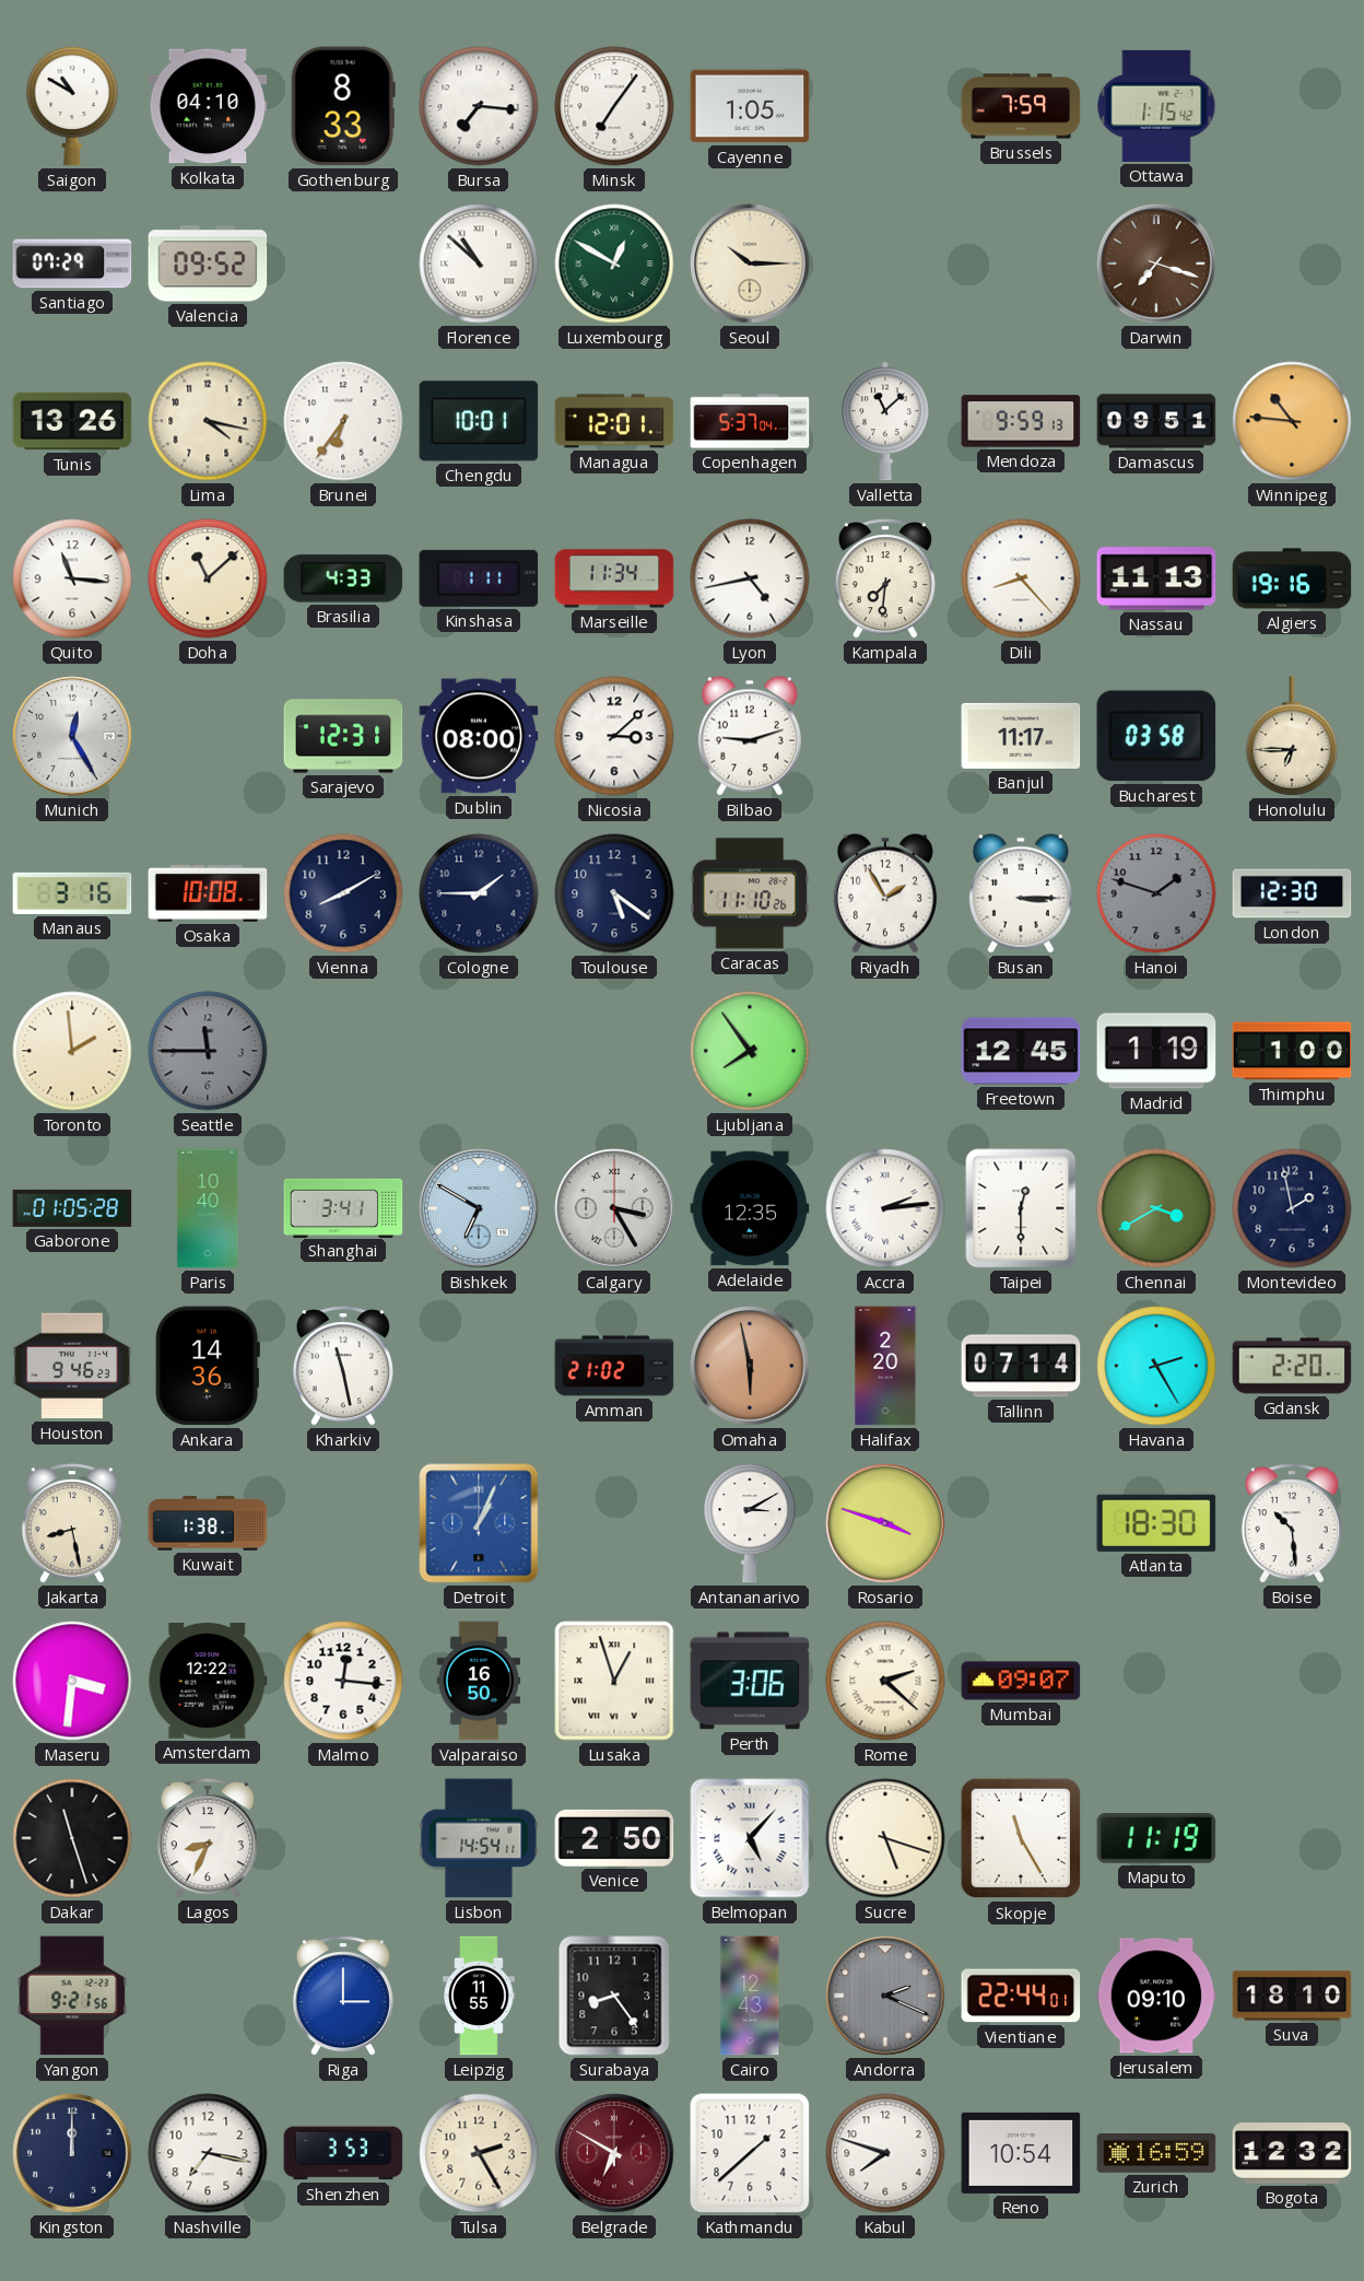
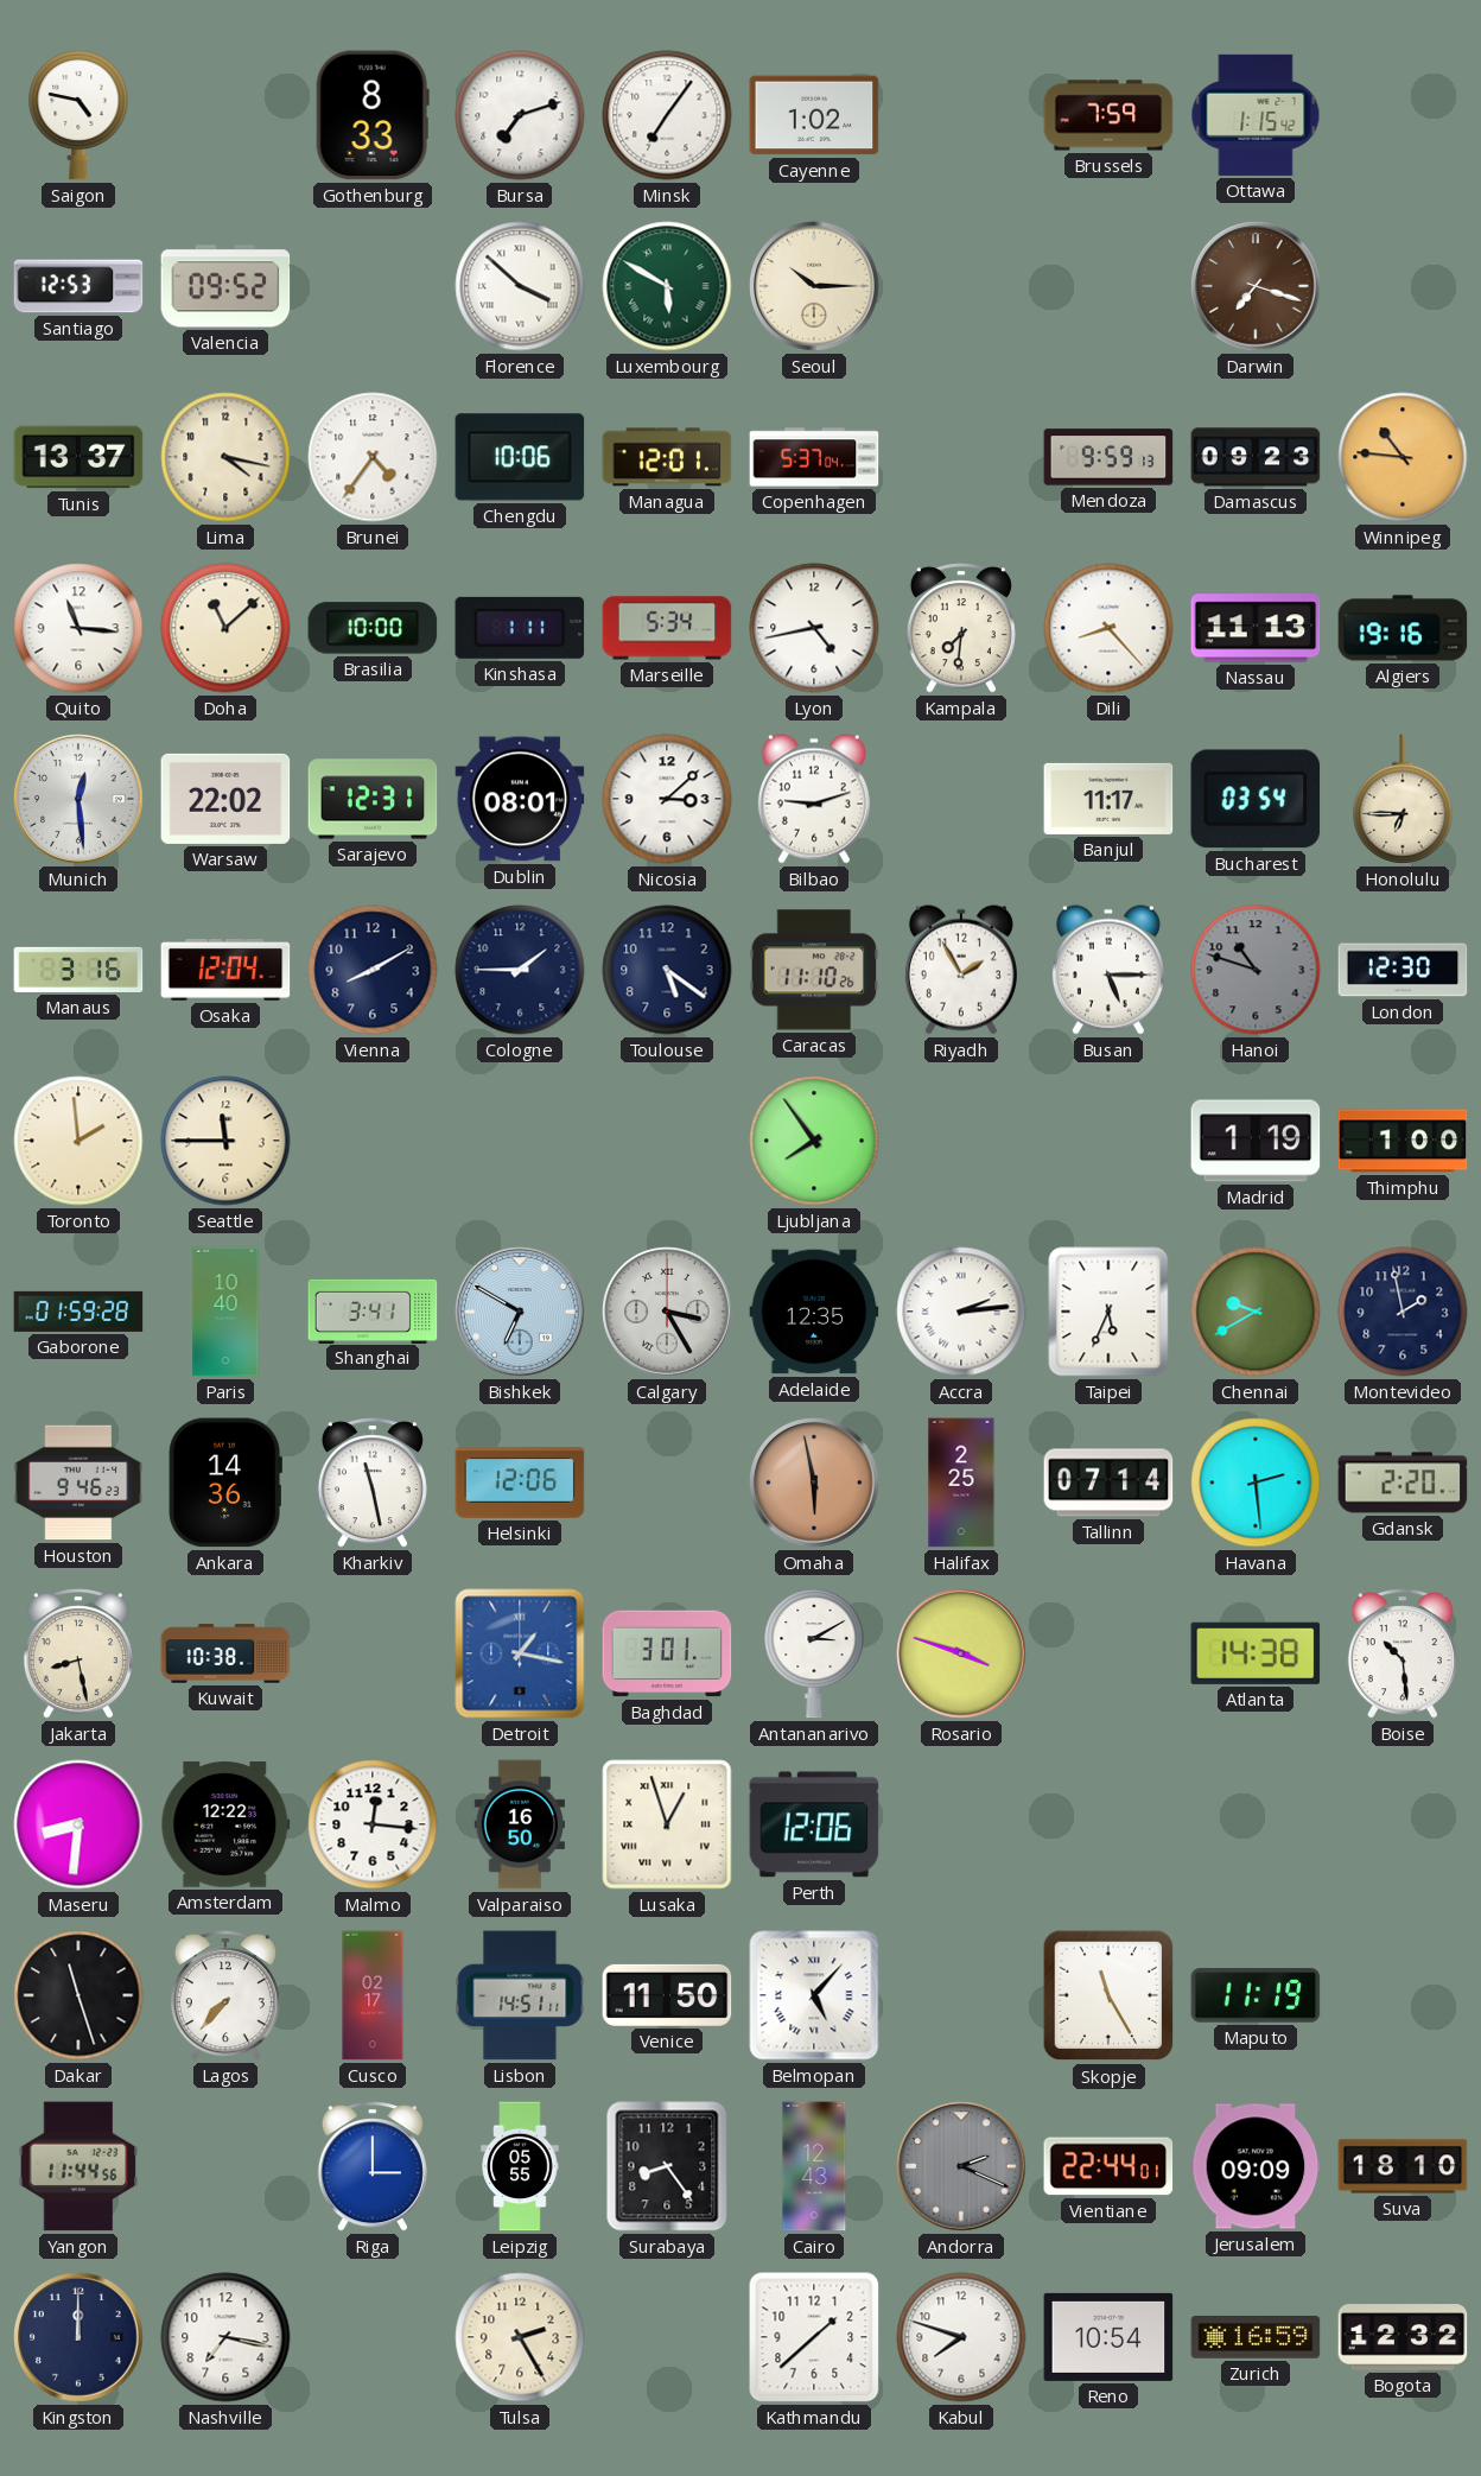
Saigon: 10:50 -> 4:47
Kolkata: 04:10 -> none
Bursa: 7:16 -> 7:12
Cayenne: 1:05 -> 1:02
Santiago: 07:29 -> 12:53
Florence: 10:52 -> 3:52
Luxembourg: 12:50 -> 5:50
Tunis: 13:26 -> 13:37
Brunei: 6:36 -> 4:36
Chengdu: 10:01 -> 10:06
Valletta: 11:08 -> none
Damascus: 09:51 -> 09:23
Brasilia: 4:33 -> 10:00
Marseille: 11:34 -> 5:34
Munich: 12:25 -> 12:29
Warsaw: none -> 22:02
Dublin: 08:00 -> 08:01
Bucharest: 03:58 -> 03:54
Osaka: 10:08 -> 12:04
Busan: 3:15 -> 5:15
Hanoi: 1:48 -> 10:48
Seattle dial: grey -> cream
Freetown: 12:45 -> none
Gaborone: 01:05 -> 01:59
Taipei: 12:30 -> 5:34
Chennai: 3:40 -> 9:40
Helsinki: none -> 12:06
Amman: 21:02 -> none
Halifax: 2:20 -> 2:25
Havana: 2:25 -> 2:29
Kuwait: 1:38 -> 10:38
Detroit: 1:04 -> 1:17
Baghdad: none -> 3:01
Atlanta: 18:30 -> 14:38
Maseru: 3:31 -> 8:31
Perth: 3:06 -> 12:06
Rome: 2:22 -> none
Mumbai: 09:07 -> none
Lagos: 8:34 -> 7:37
Cusco: none -> 02:17
Lisbon: 14:54 -> 14:51
Venice: 2:50 -> 11:50
Sucre: 5:18 -> none
Yangon: 9:21 -> 11:44
Leipzig: 11:55 -> 05:55
Jerusalem: 09:10 -> 09:09
Shenzhen: 3:53 -> none
Belgrade: 6:50 -> none
